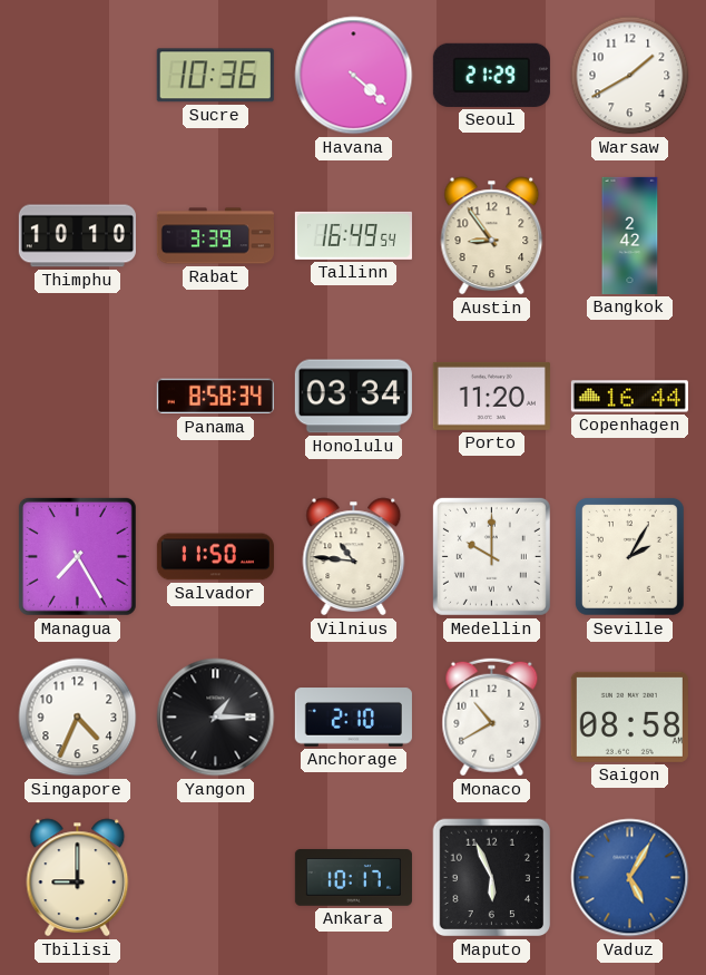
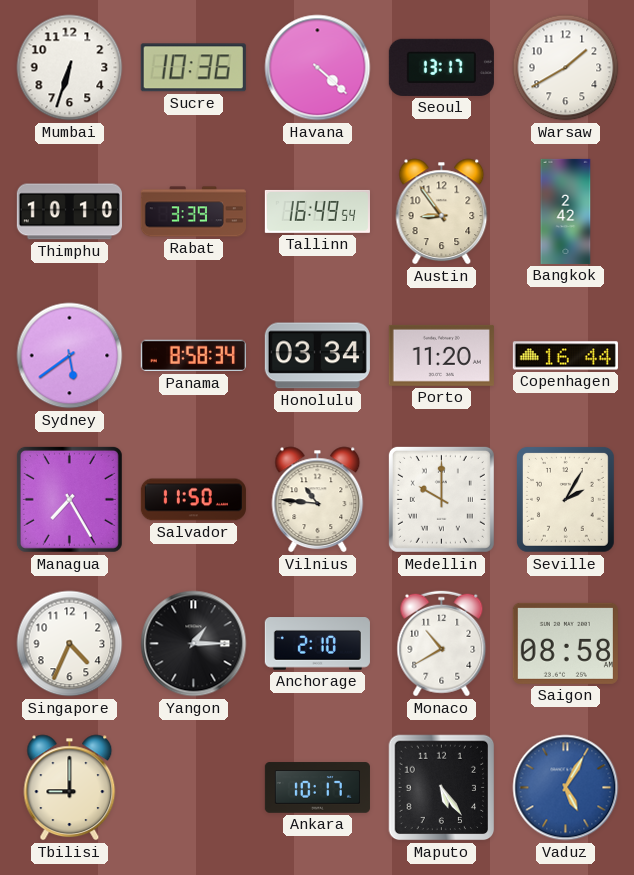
Mumbai: none -> 6:33
Seoul: 21:29 -> 13:17
Sydney: none -> 5:39
Maputo: 5:56 -> 5:24
